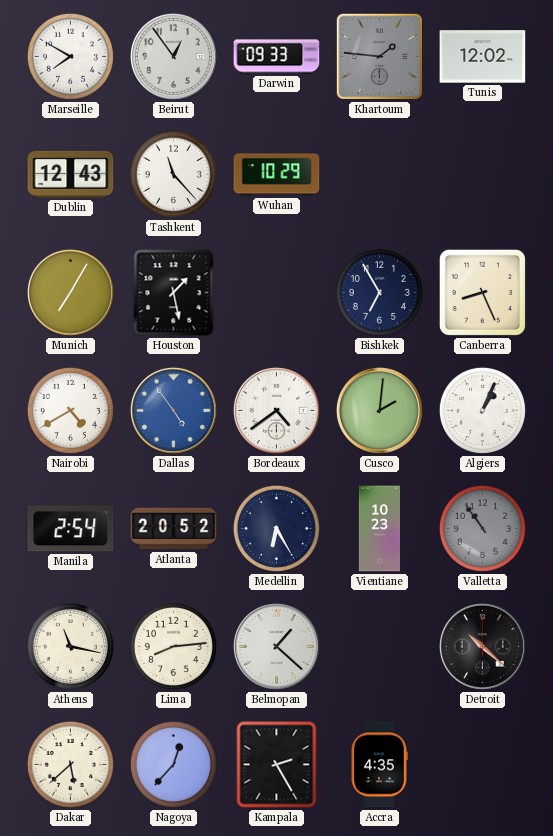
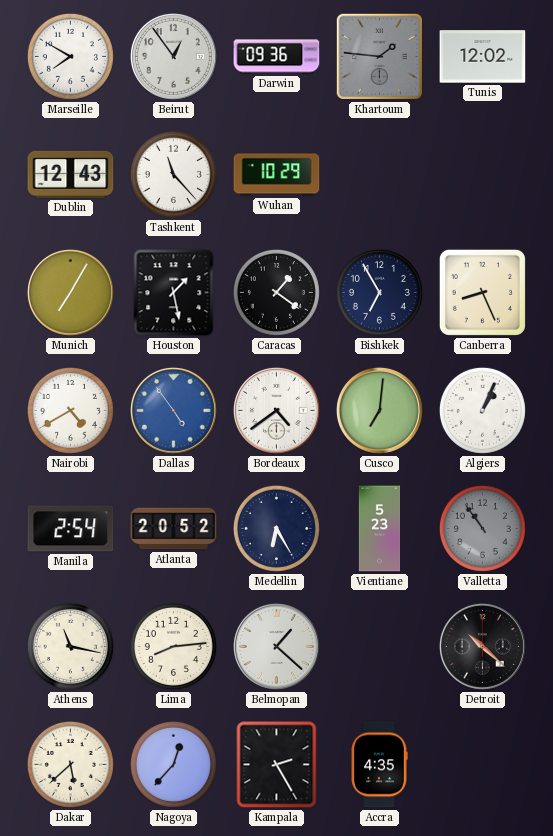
Darwin: 09:33 -> 09:36
Caracas: none -> 1:21
Cusco: 2:01 -> 7:01
Vientiane: 10:23 -> 5:23
